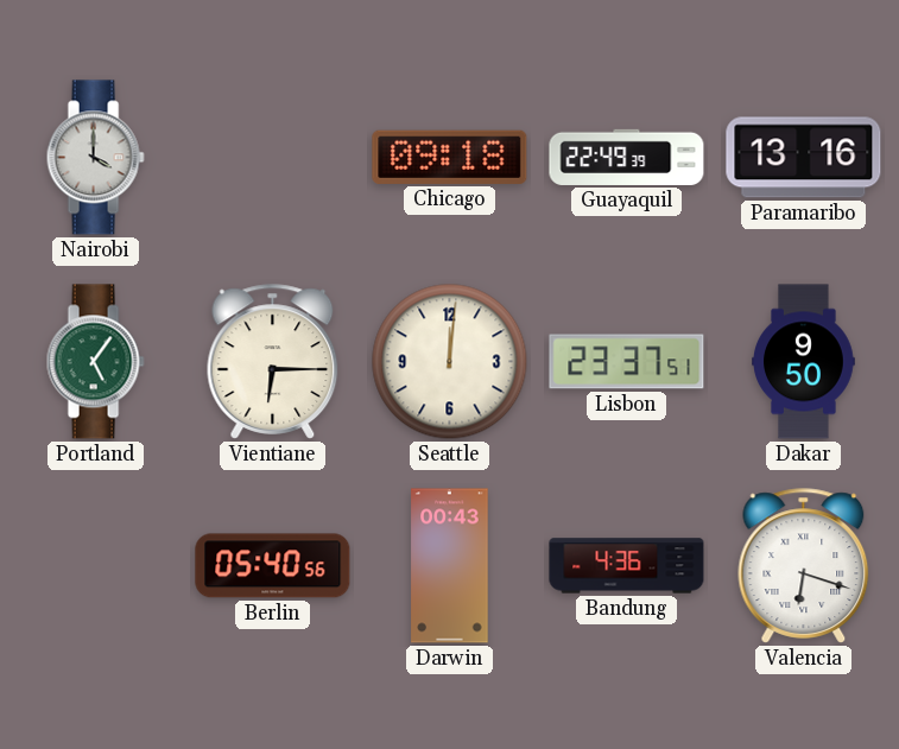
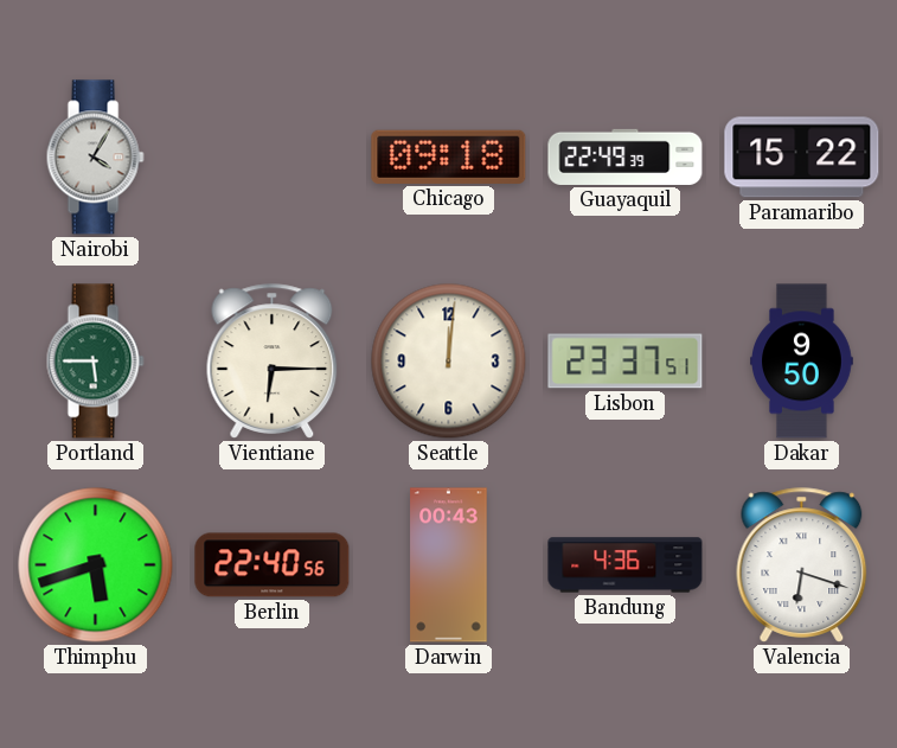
Nairobi: 4:00 -> 4:05
Paramaribo: 13:16 -> 15:22
Portland: 5:06 -> 5:45
Thimphu: none -> 5:42
Berlin: 05:40 -> 22:40
